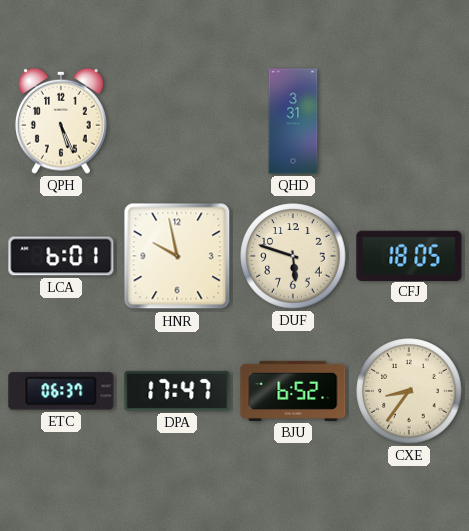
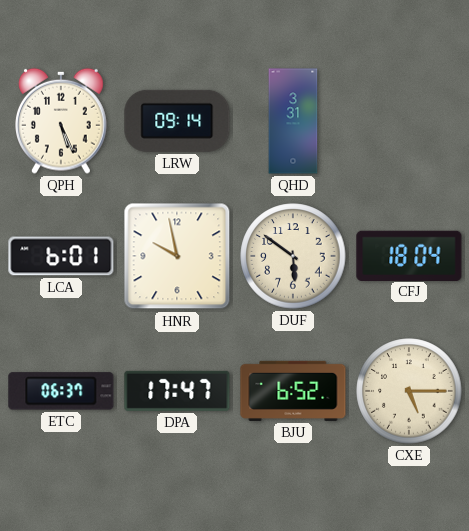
LRW: none -> 09:14
DUF: 5:48 -> 5:51
CFJ: 18:05 -> 18:04
CXE: 8:36 -> 5:15
